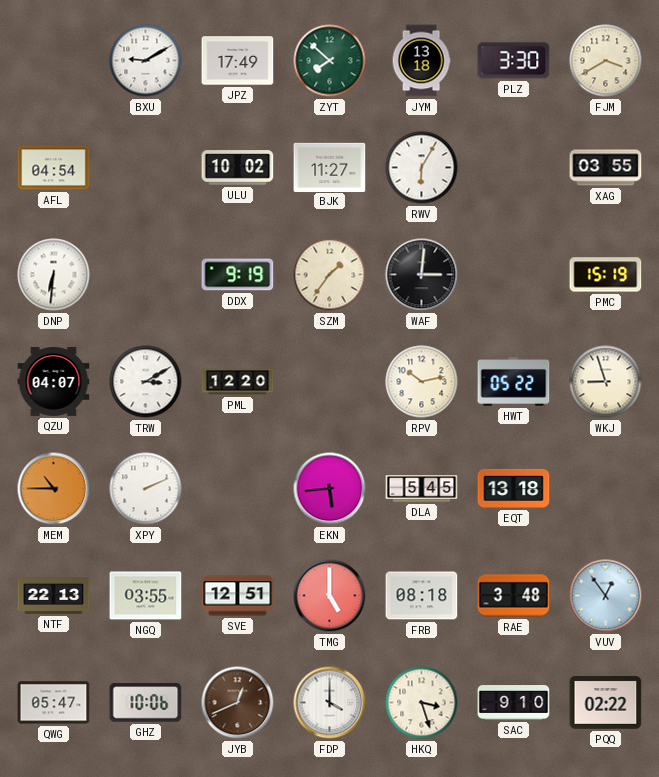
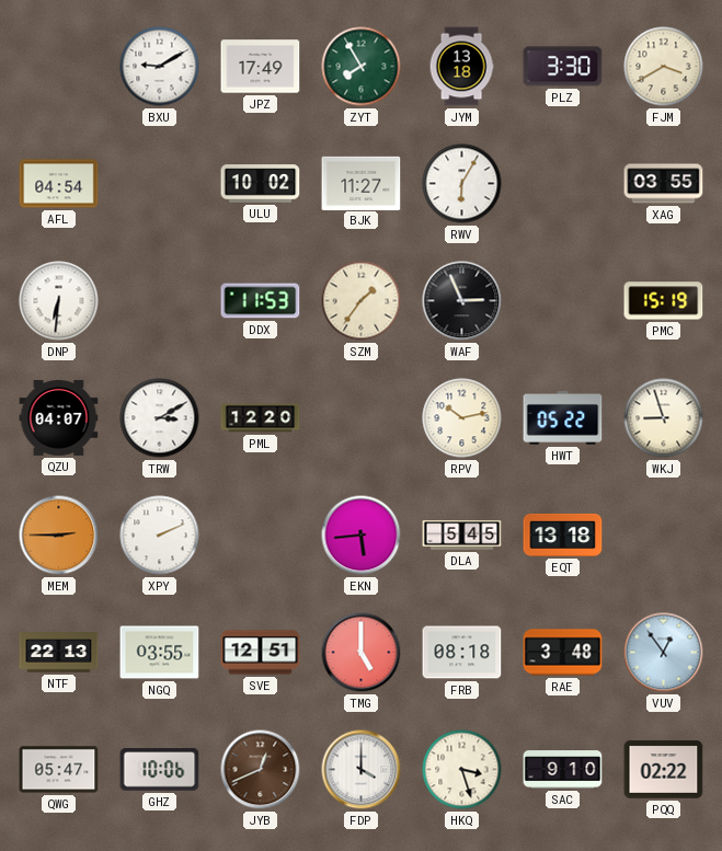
ZYT: 7:52 -> 7:55
DDX: 9:19 -> 11:53
WAF: 3:01 -> 2:56
MEM: 10:45 -> 2:45
